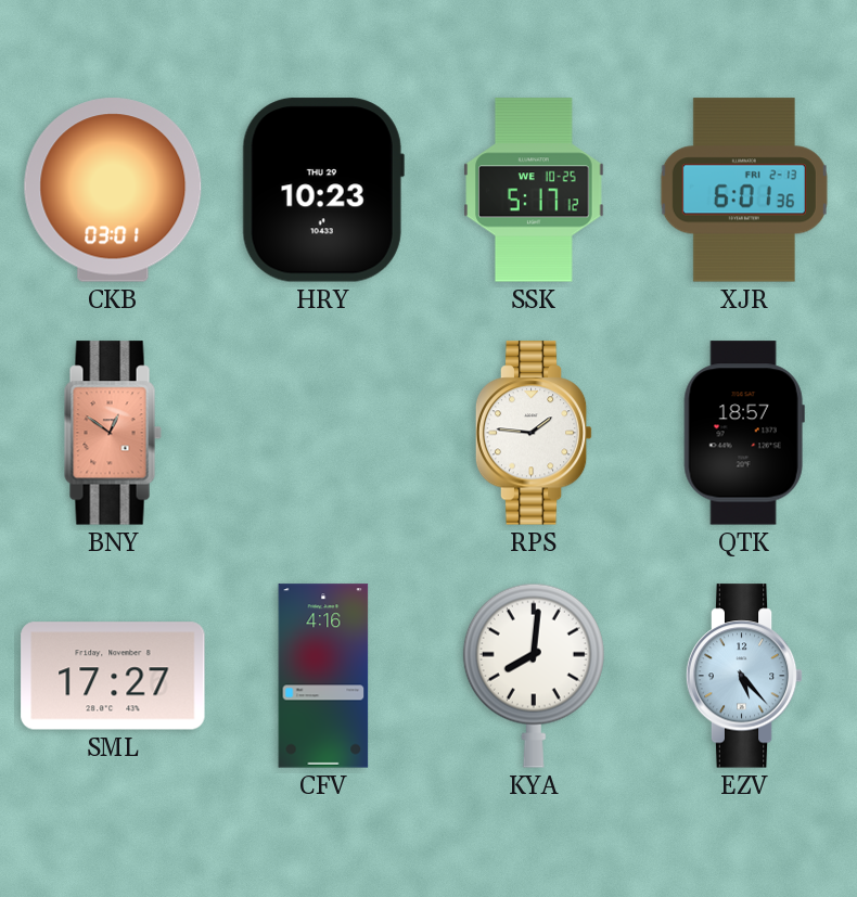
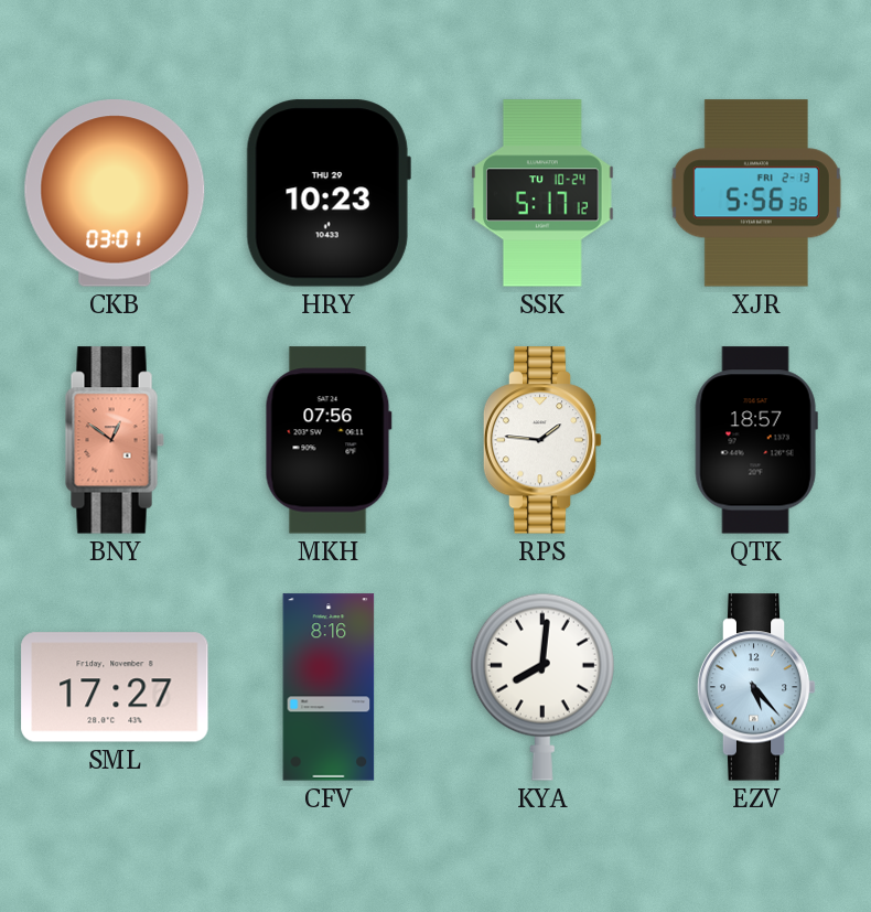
SSK date: WE 10-25 -> TU 10-24
XJR: 6:01 -> 5:56
MKH: none -> 07:56
CFV: 4:16 -> 8:16
